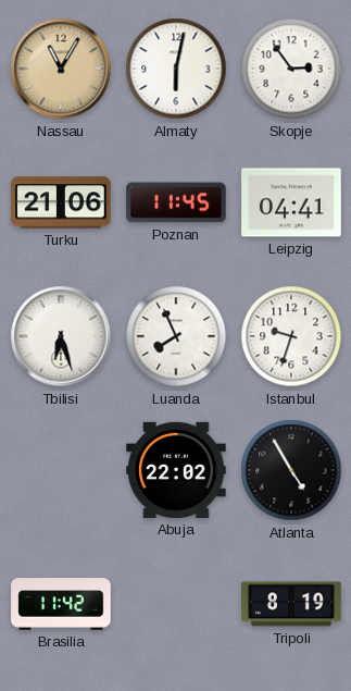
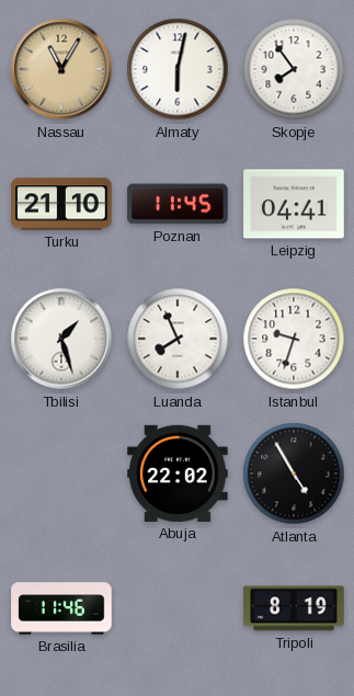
Skopje: 2:54 -> 7:54
Turku: 21:06 -> 21:10
Tbilisi: 6:27 -> 1:27
Brasilia: 11:42 -> 11:46
